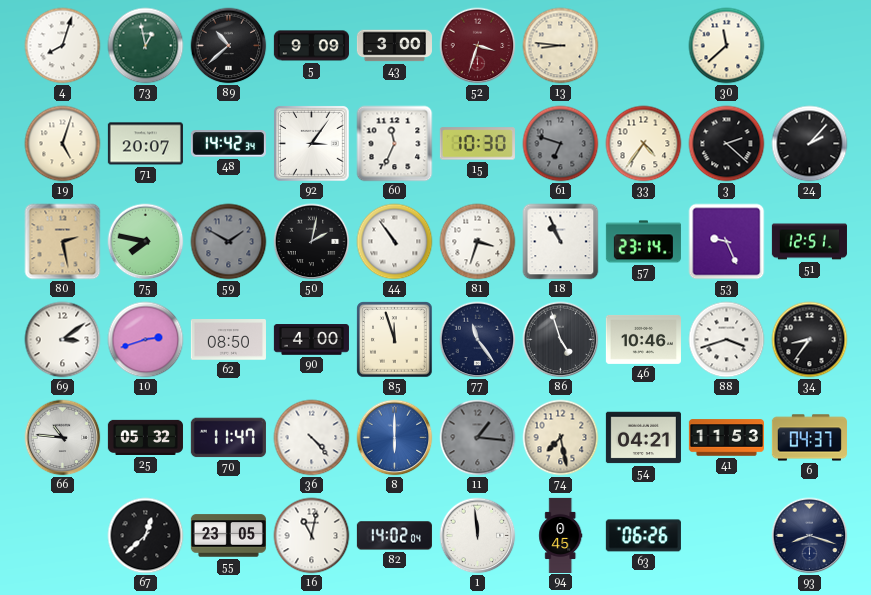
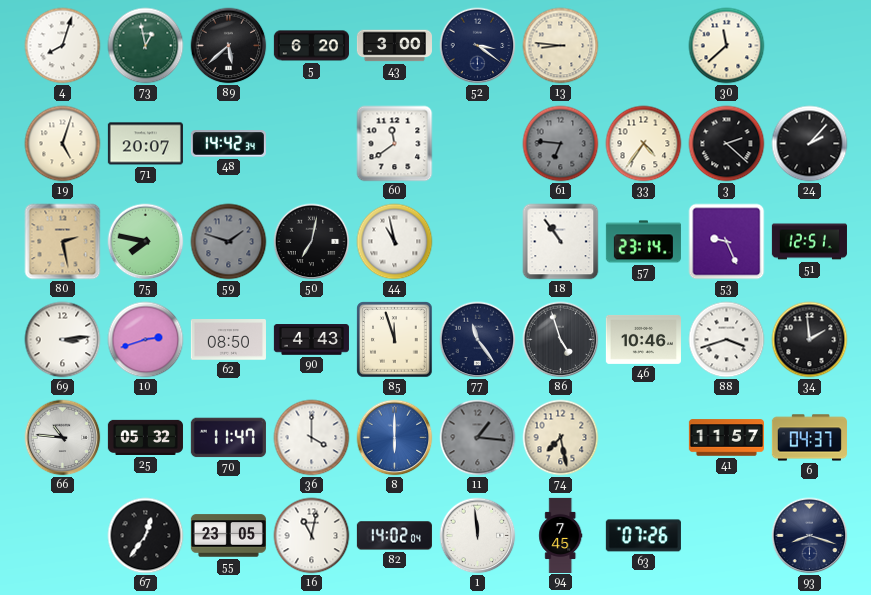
89: 10:38 -> 5:38
5: 9:09 -> 6:20
52: 3:33 -> 3:21
52 dial: burgundy -> navy
92: 3:06 -> none
60: 11:34 -> 11:39
15: 10:30 -> none
61: 6:48 -> 6:46
59: 1:50 -> 1:48
50: 2:02 -> 7:02
44: 10:54 -> 10:58
81: 3:33 -> none
18: 10:56 -> 10:54
69: 3:09 -> 3:14
90: 4:00 -> 4:43
34: 8:36 -> 1:59
36: 4:23 -> 4:00
54: 04:21 -> none
41: 11:53 -> 11:57
67: 12:38 -> 12:36
94: 0:45 -> 7:45
63: 06:26 -> 07:26
